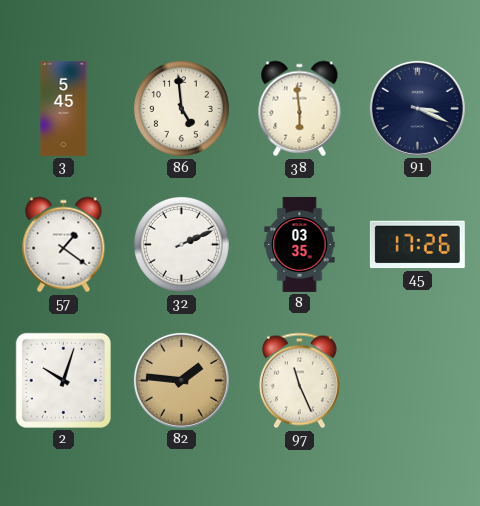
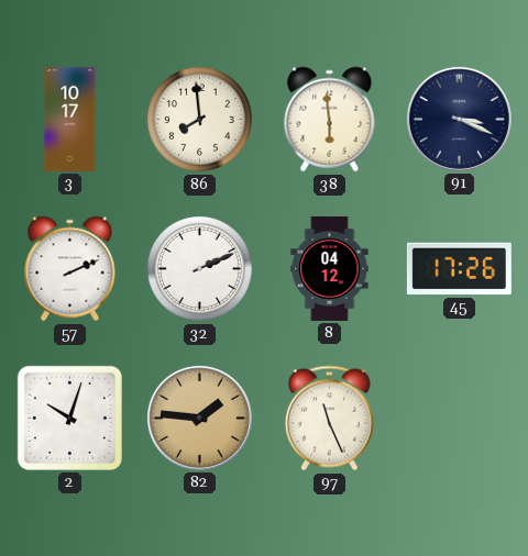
3: 5:45 -> 10:17
86: 4:59 -> 7:59
57: 1:21 -> 2:11
8: 03:35 -> 04:12
